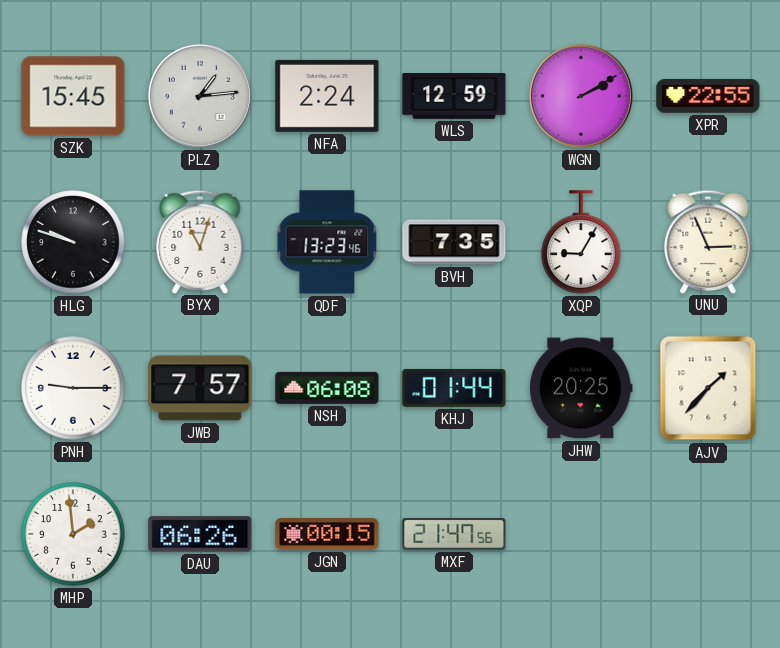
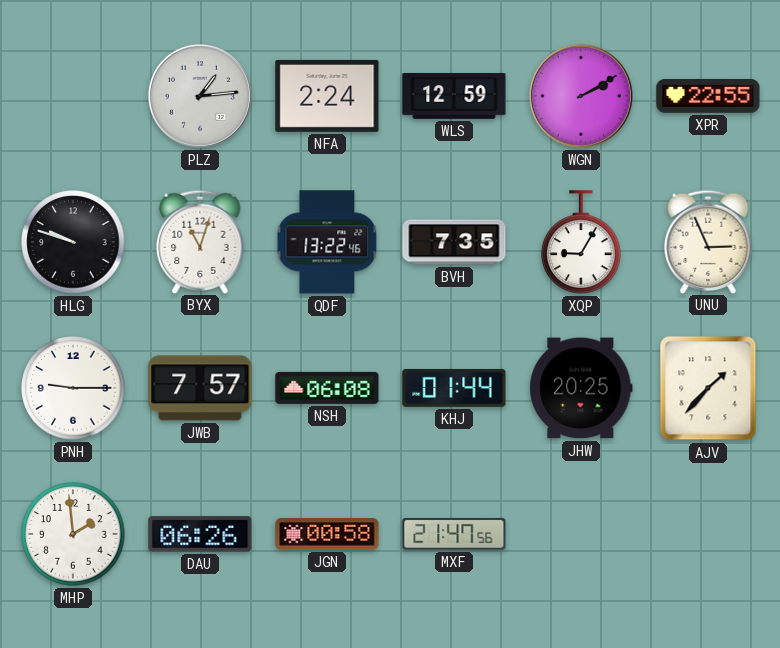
SZK: 15:45 -> none
QDF: 13:23 -> 13:22
JGN: 00:15 -> 00:58
